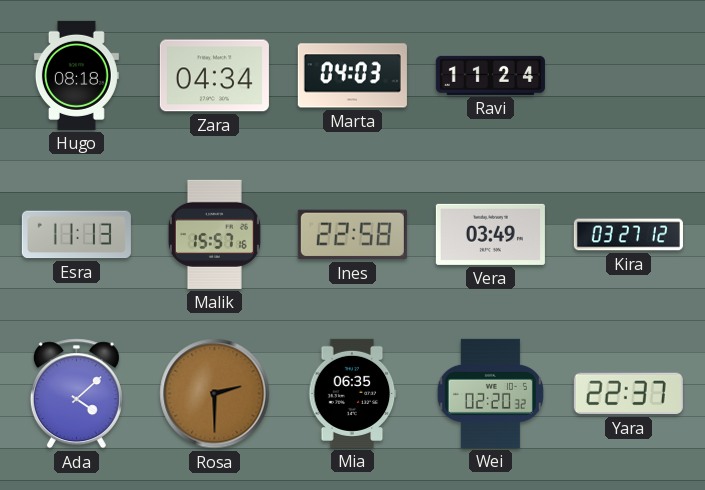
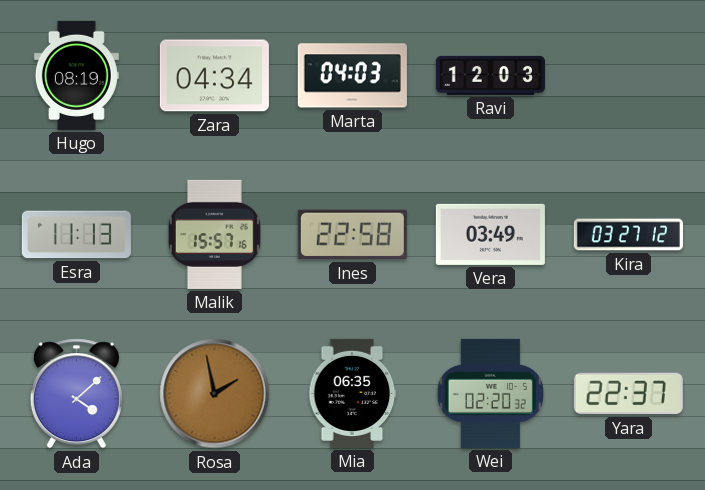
Hugo: 08:18 -> 08:19
Ravi: 11:24 -> 12:03
Rosa: 2:30 -> 1:58
